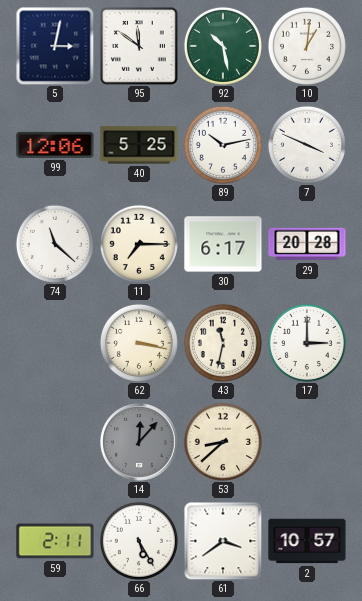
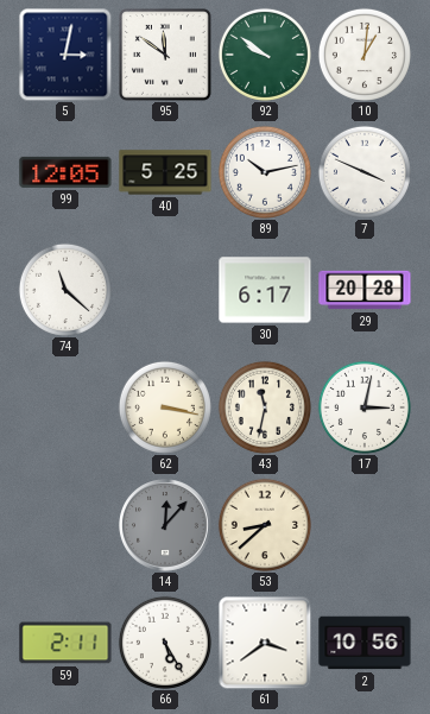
92: 10:28 -> 9:51
99: 12:06 -> 12:05
11: 7:15 -> none
17: 3:00 -> 3:02
2: 10:57 -> 10:56
